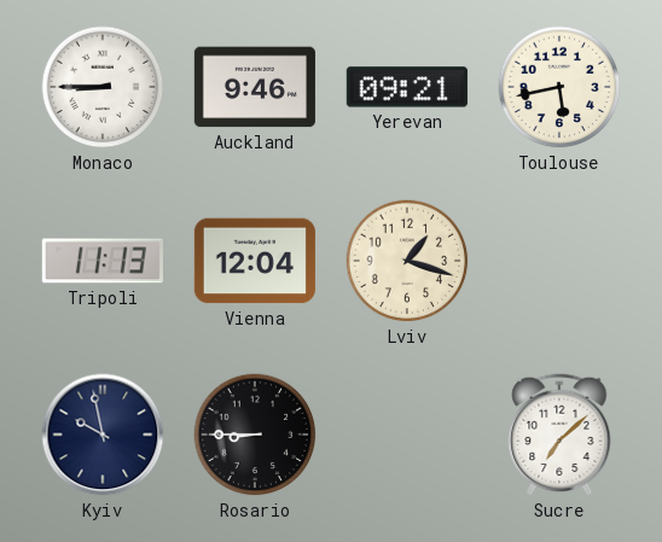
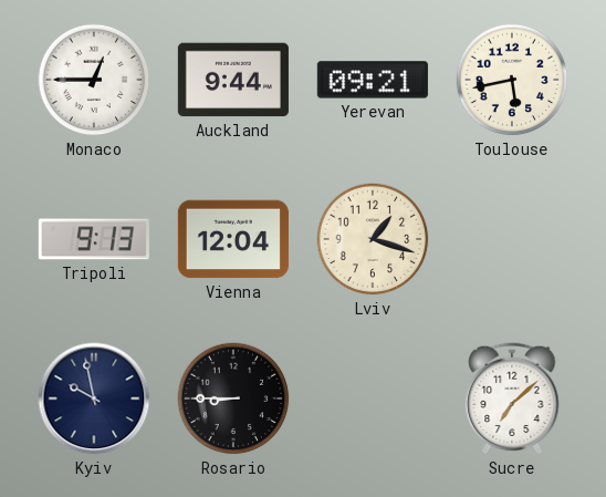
Monaco: 8:45 -> 12:45
Auckland: 9:46 -> 9:44
Tripoli: 11:13 -> 9:13
